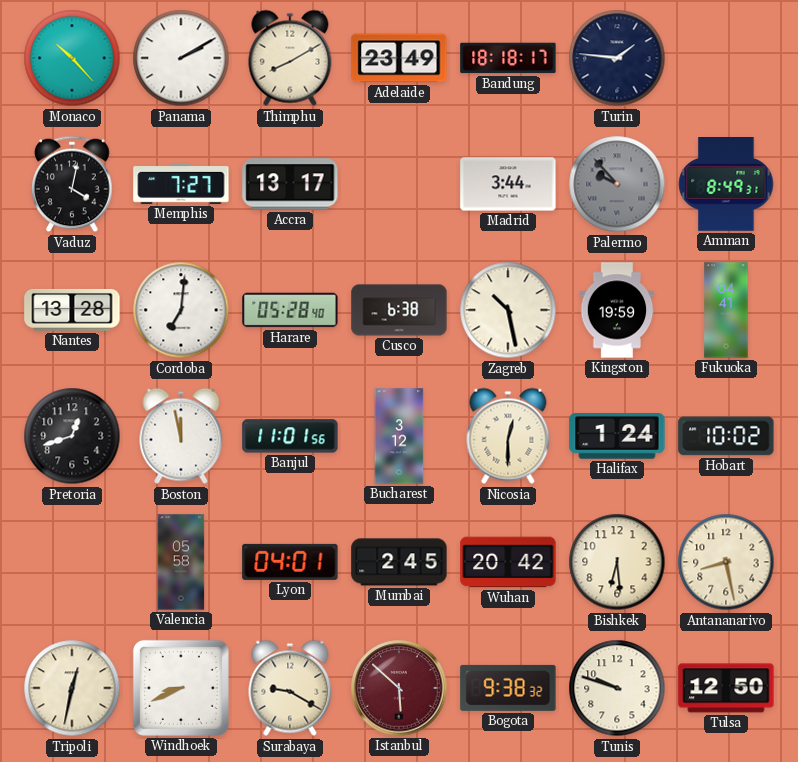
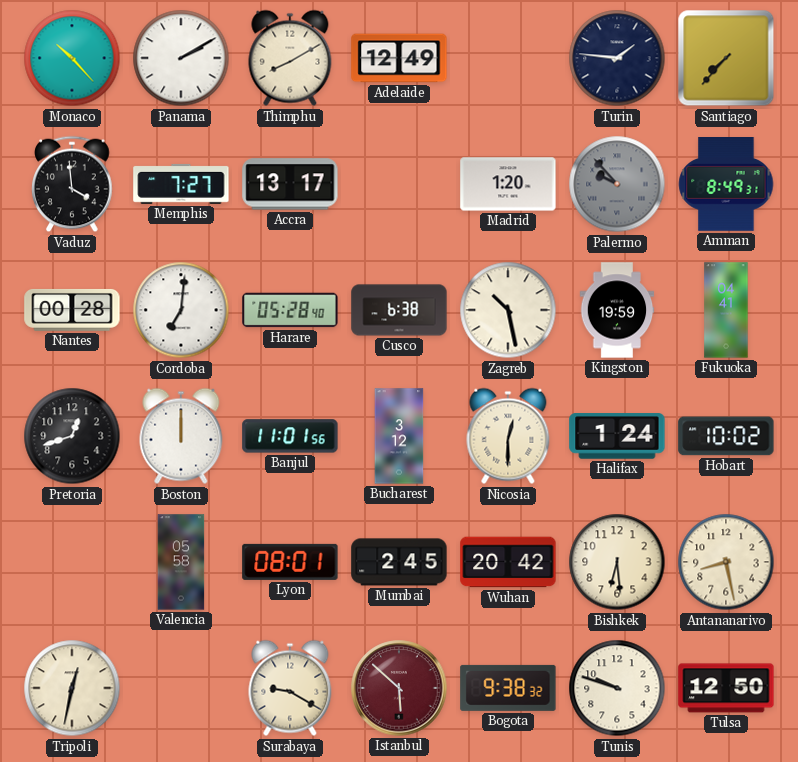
Adelaide: 23:49 -> 12:49
Bandung: 18:18 -> none
Santiago: none -> 7:37
Vaduz: 4:02 -> 3:59
Madrid: 3:44 -> 1:20
Nantes: 13:28 -> 00:28
Boston: 11:58 -> 12:00
Lyon: 04:01 -> 08:01
Windhoek: 8:41 -> none
